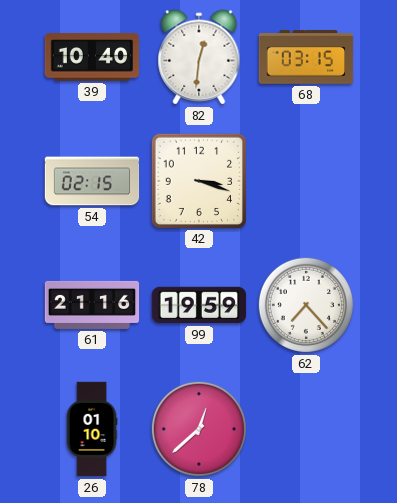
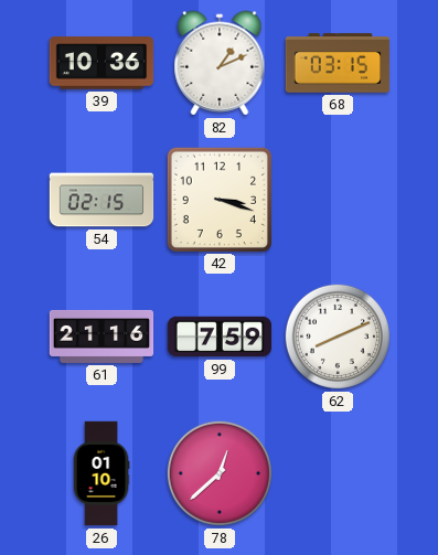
39: 10:40 -> 10:36
82: 12:31 -> 1:11
99: 19:59 -> 7:59
62: 7:23 -> 8:11
